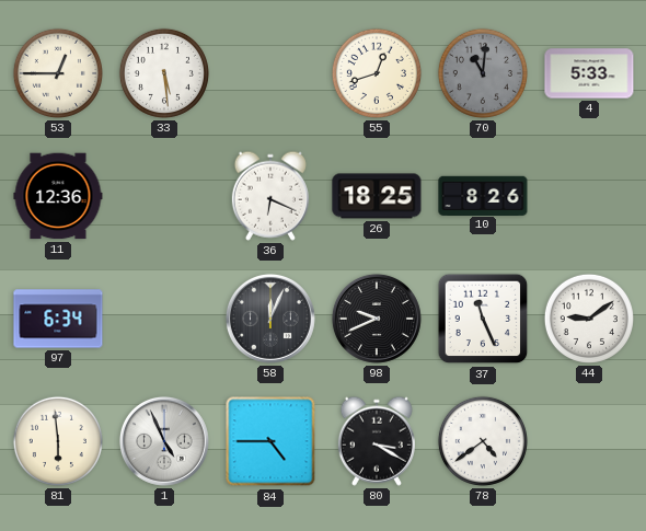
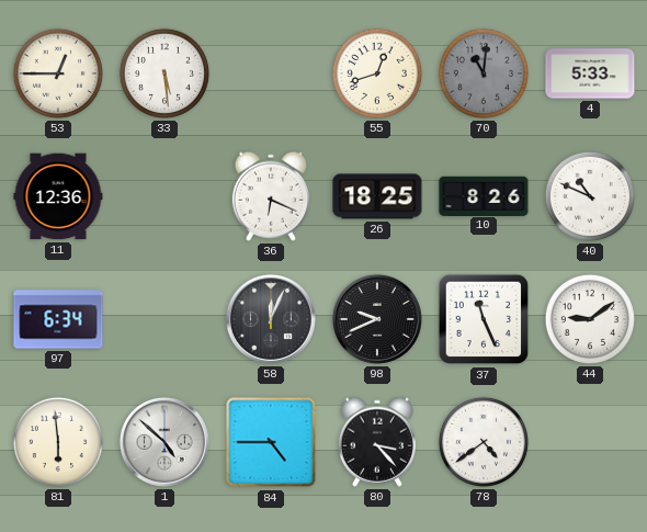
40: none -> 10:49
1: 4:56 -> 4:52
80: 3:20 -> 3:23
